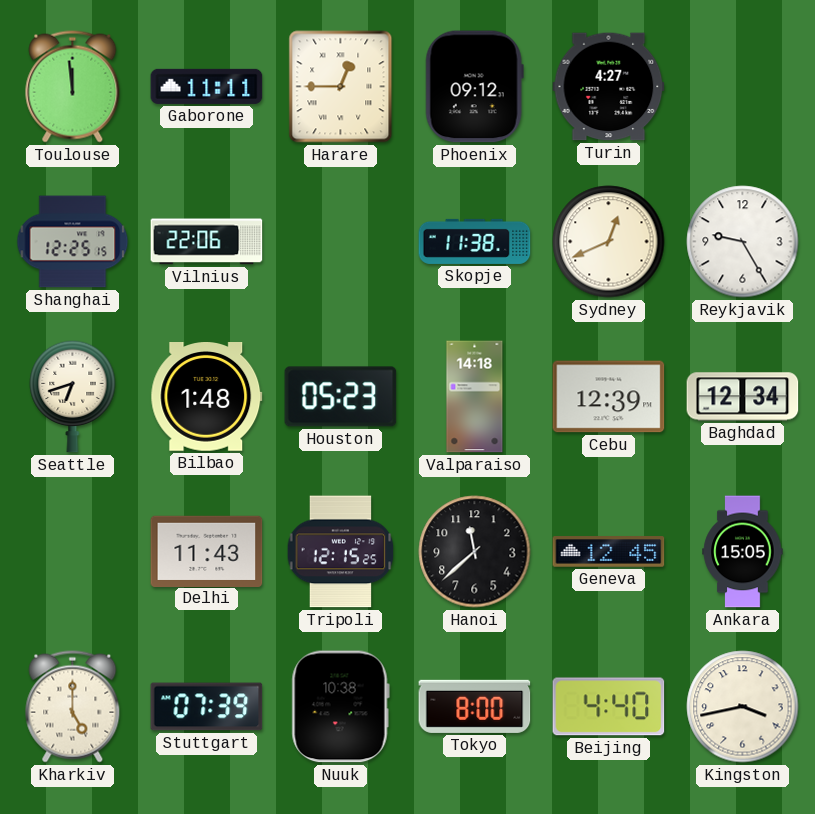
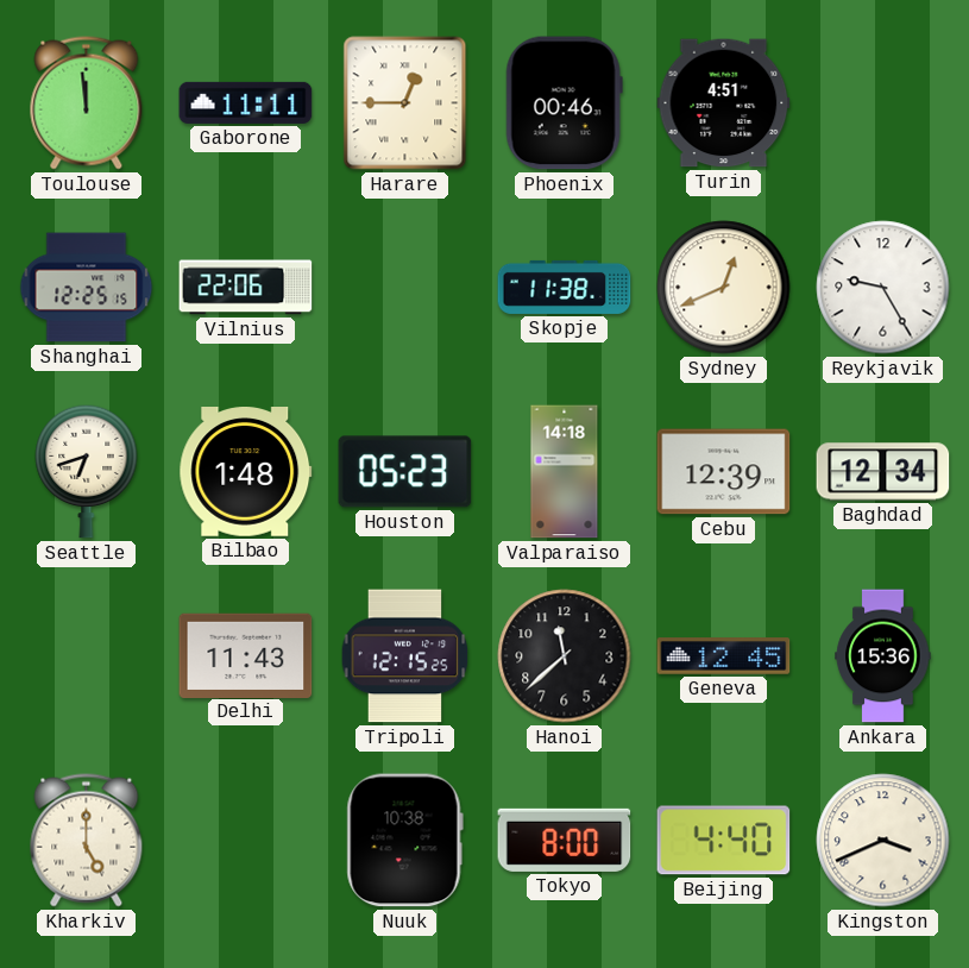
Phoenix: 09:12 -> 00:46
Turin: 4:27 -> 4:51
Ankara: 15:05 -> 15:36
Stuttgart: 07:39 -> none
Kingston: 3:43 -> 3:41
